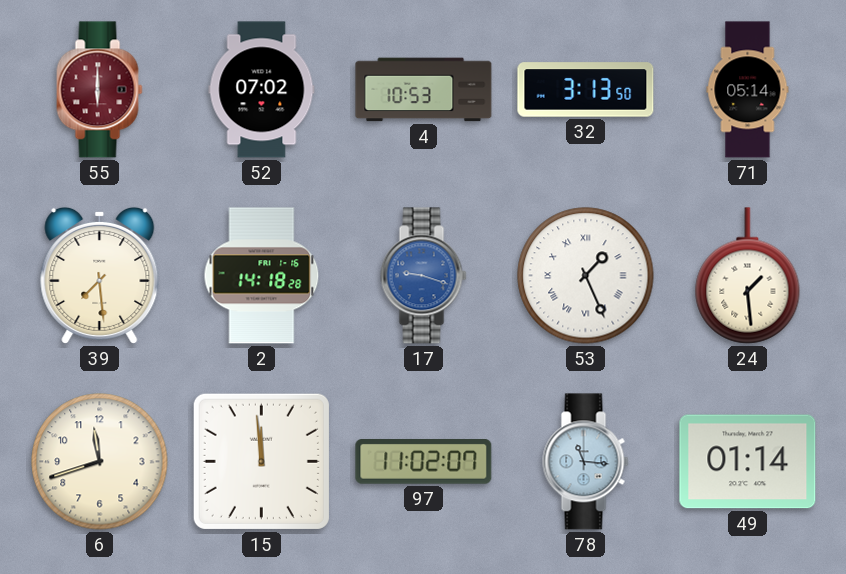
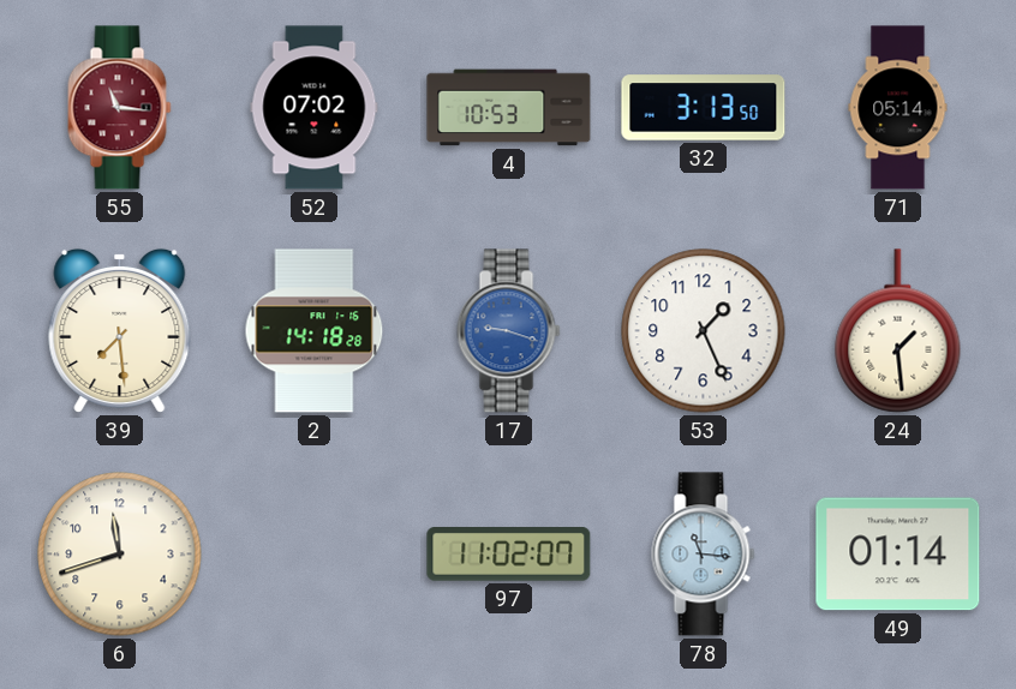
55: 6:00 -> 11:16
53 numerals: Roman -> Arabic
15: 11:59 -> none
